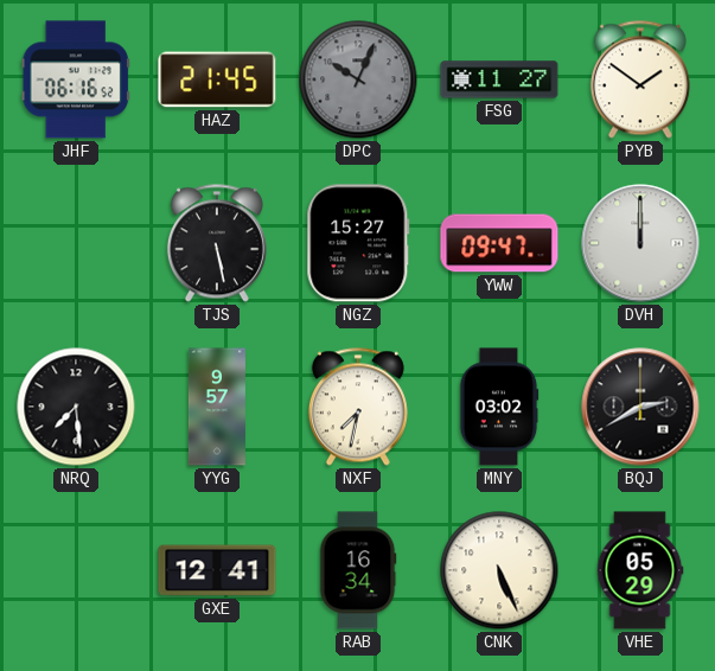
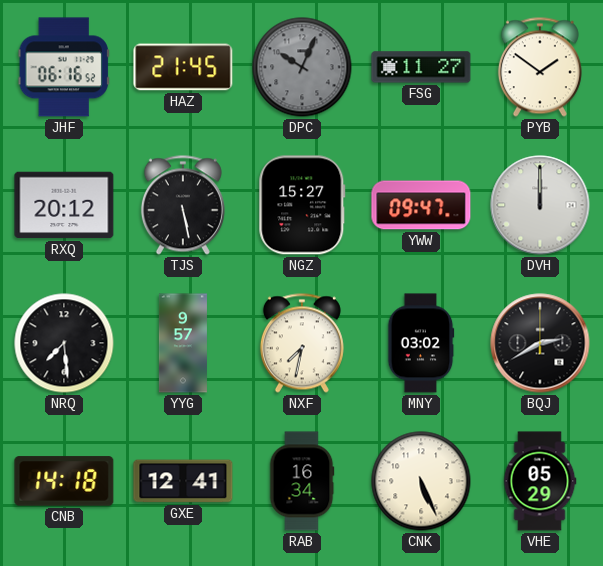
RXQ: none -> 20:12
CNB: none -> 14:18
